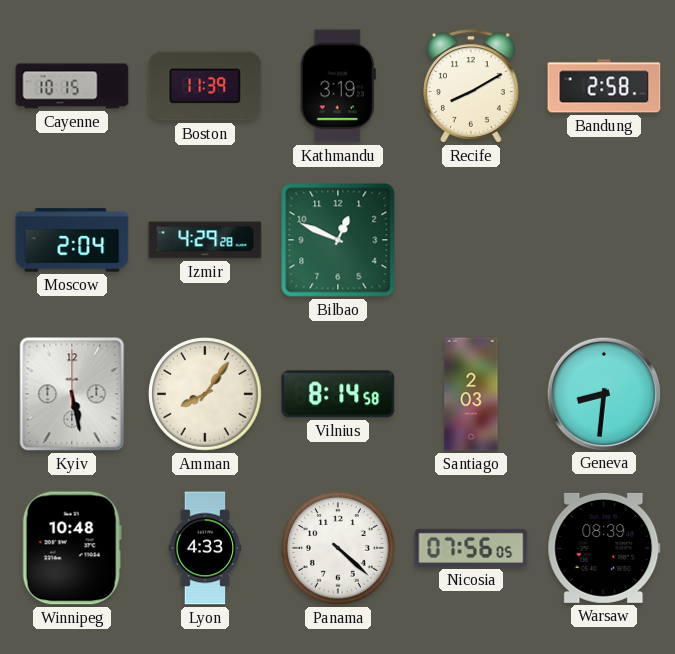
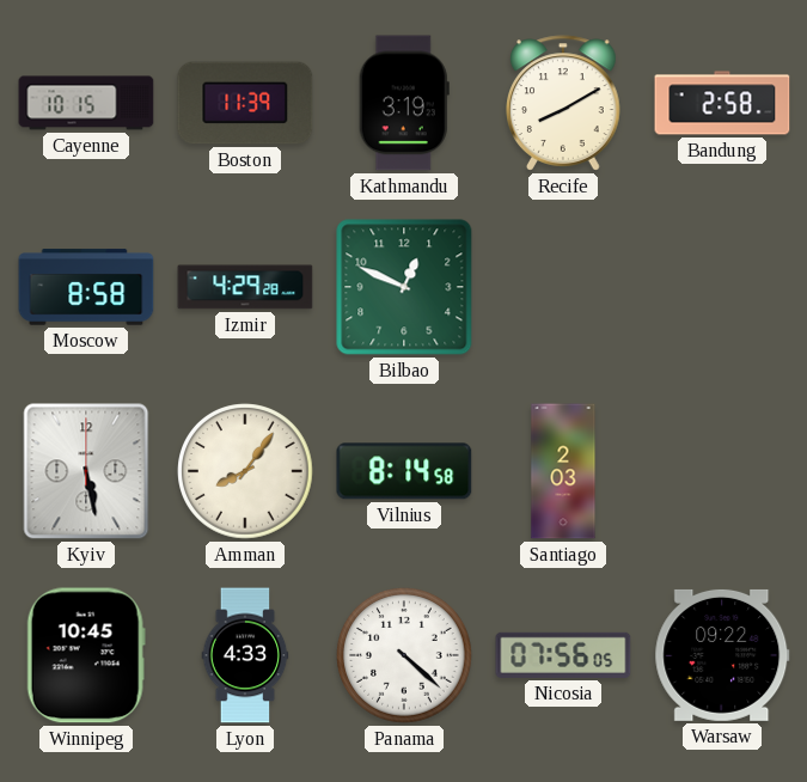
Moscow: 2:04 -> 8:58
Geneva: 8:31 -> none
Winnipeg: 10:48 -> 10:45
Warsaw: 08:39 -> 09:22
